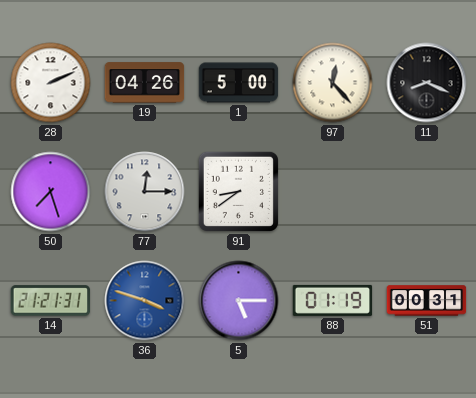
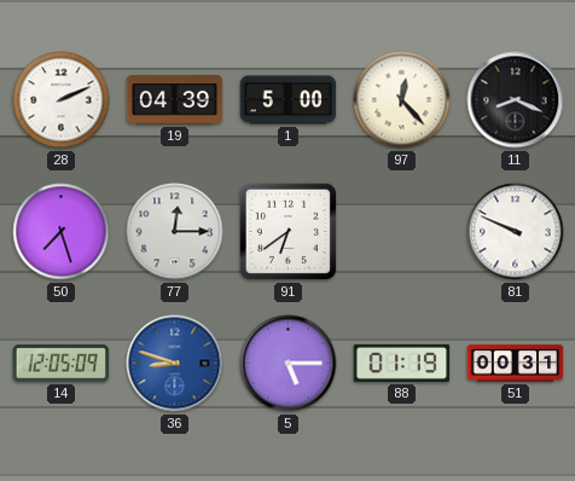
19: 04:26 -> 04:39
91: 8:39 -> 6:39
81: none -> 9:49
14: 21:21 -> 12:05
36: 3:48 -> 8:48
